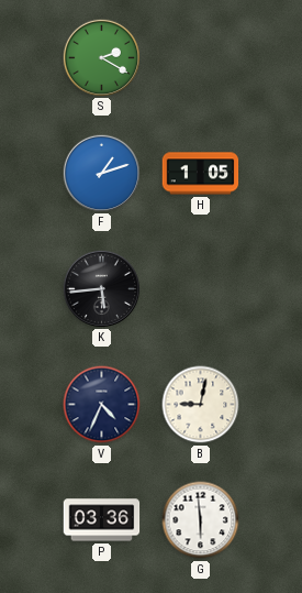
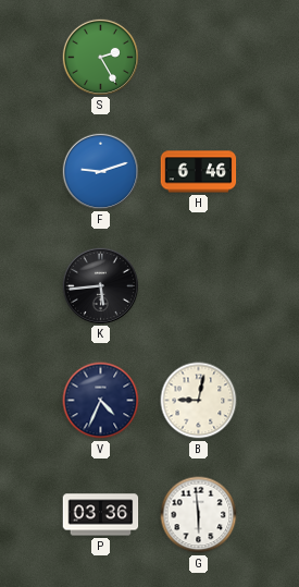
S: 2:20 -> 2:25
F: 1:12 -> 9:12
H: 1:05 -> 6:46
